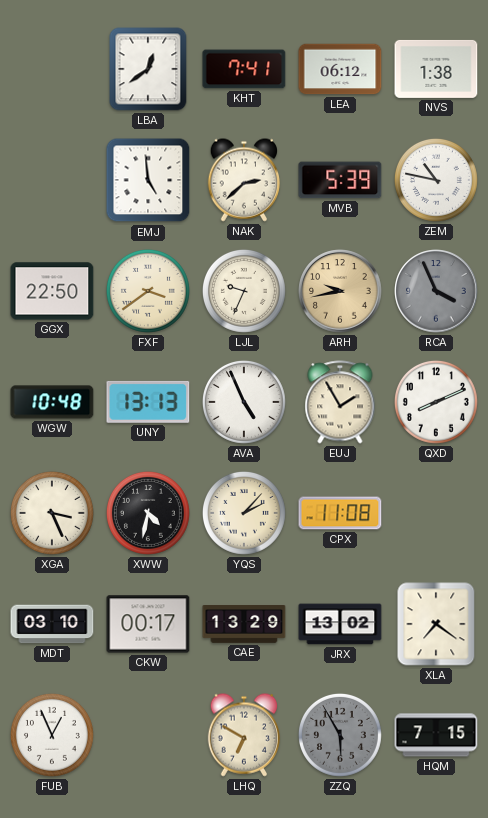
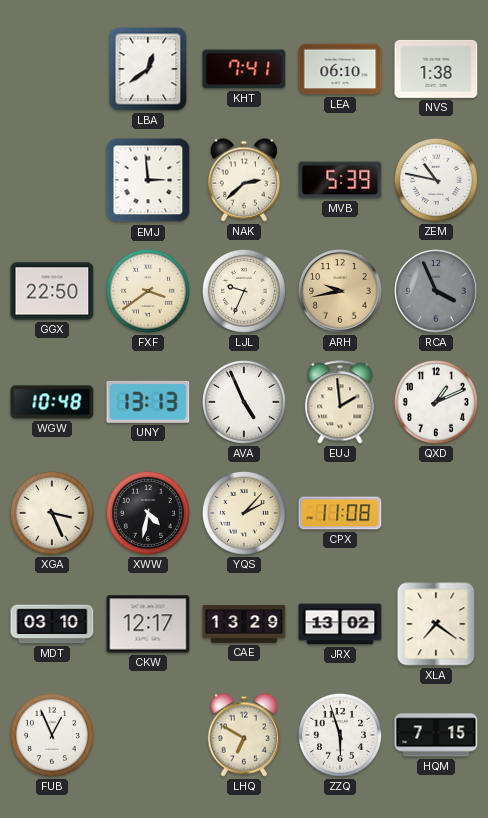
LEA: 06:12 -> 06:10
EMJ: 4:59 -> 2:59
EUJ: 1:55 -> 1:59
QXD: 8:11 -> 1:11
CKW: 00:17 -> 12:17
ZZQ: 5:55 -> 5:57
ZZQ dial: grey -> white
